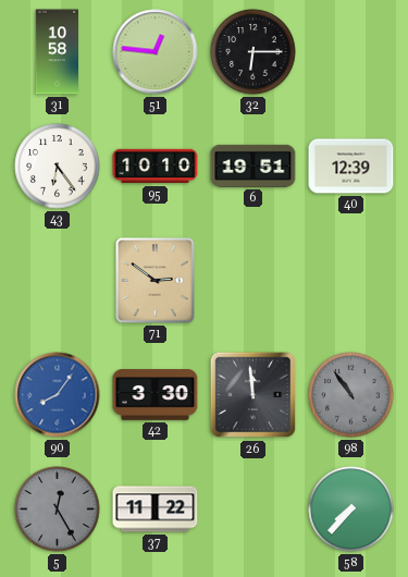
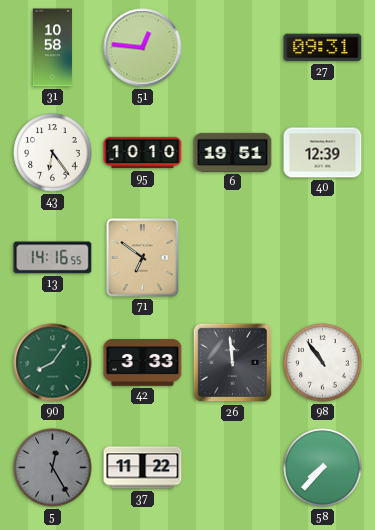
32: 6:15 -> none
27: none -> 09:31
13: none -> 14:16
71: 2:51 -> 6:51
90 dial: blue -> green
42: 3:30 -> 3:33
98 dial: grey -> white
